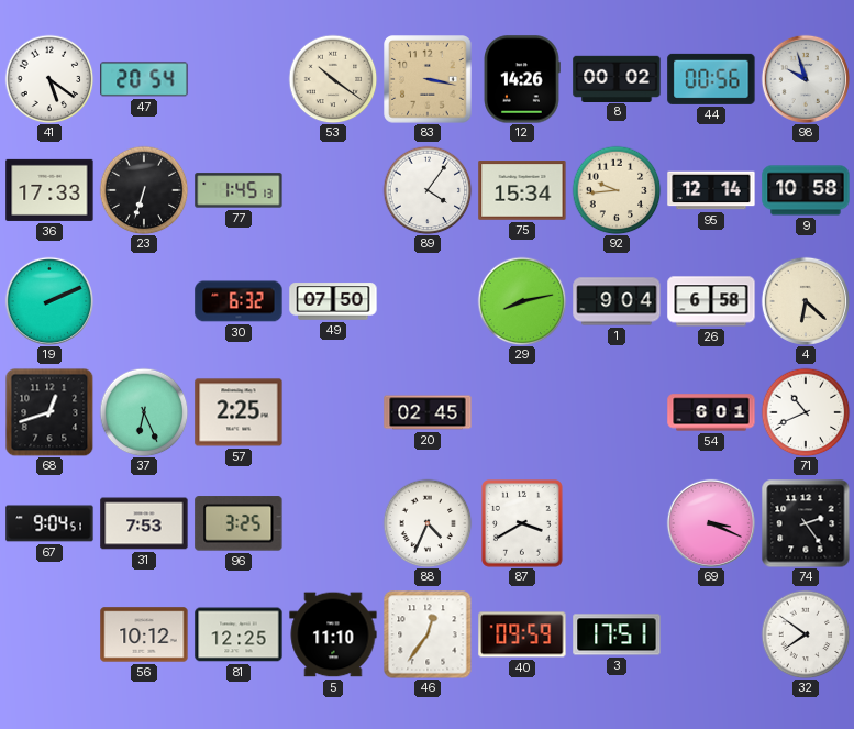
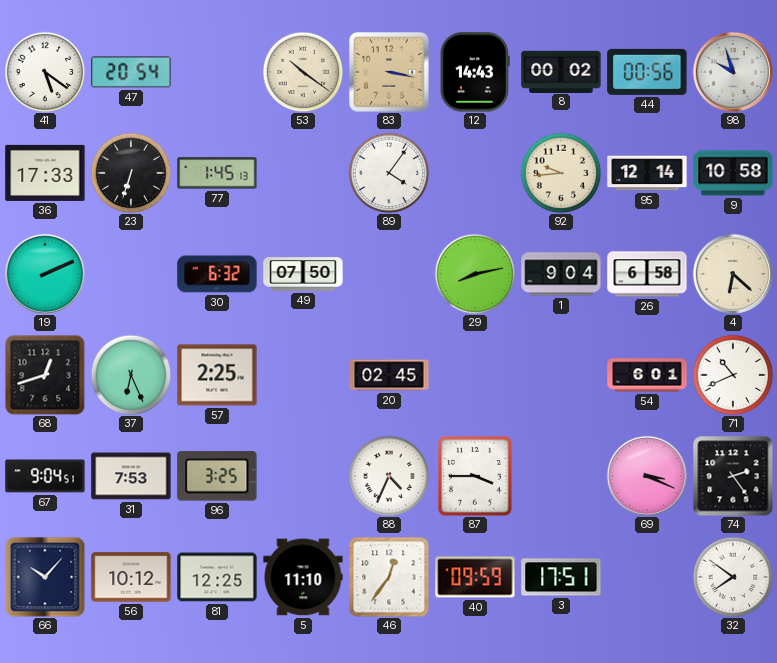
12: 14:26 -> 14:43
75: 15:34 -> none
87: 3:40 -> 3:45
66: none -> 10:07
